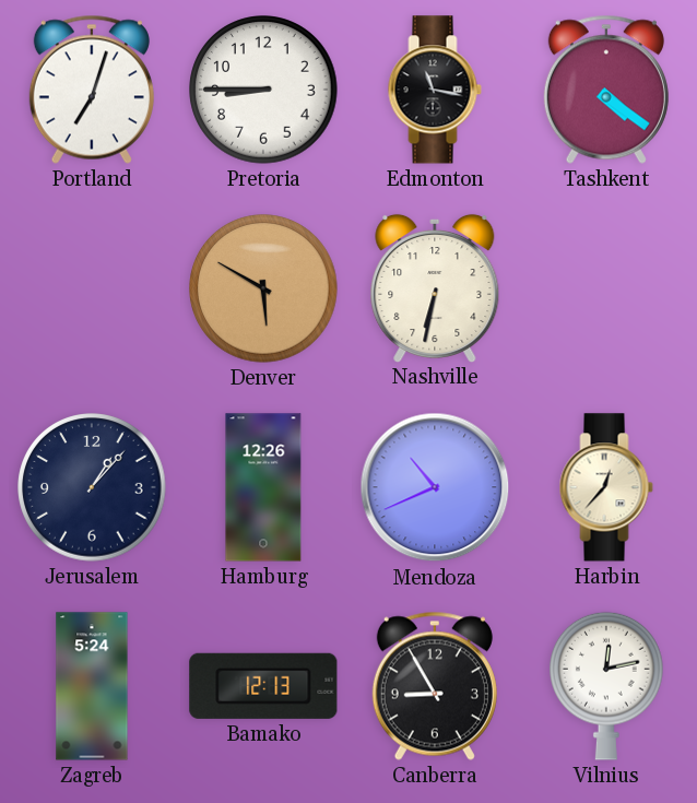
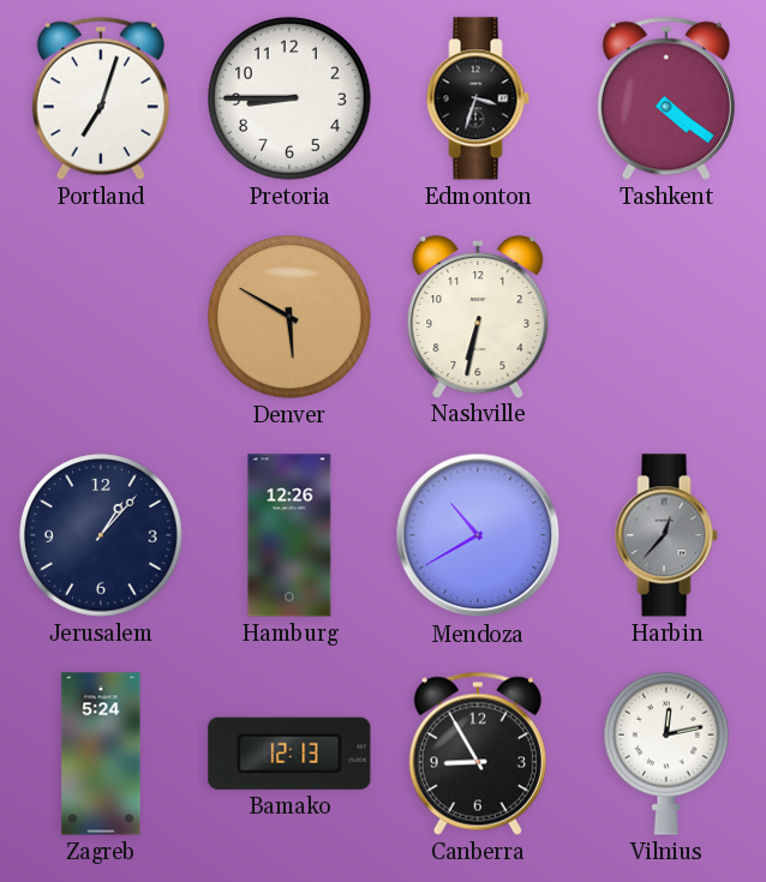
Edmonton: 11:17 -> 3:33
Mendoza: 10:41 -> 10:40
Harbin dial: cream -> grey
